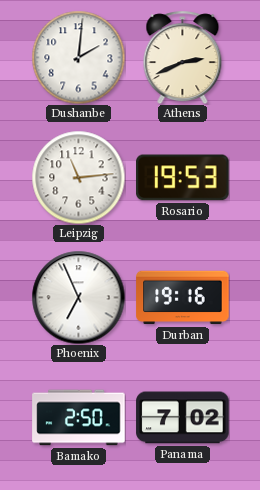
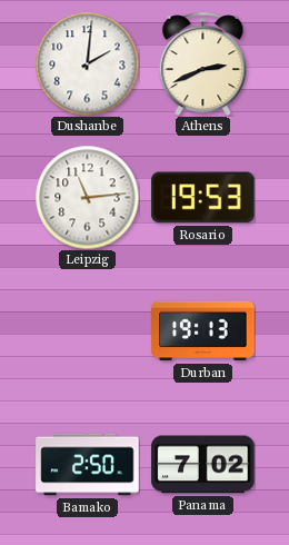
Phoenix: 6:56 -> none
Durban: 19:16 -> 19:13
